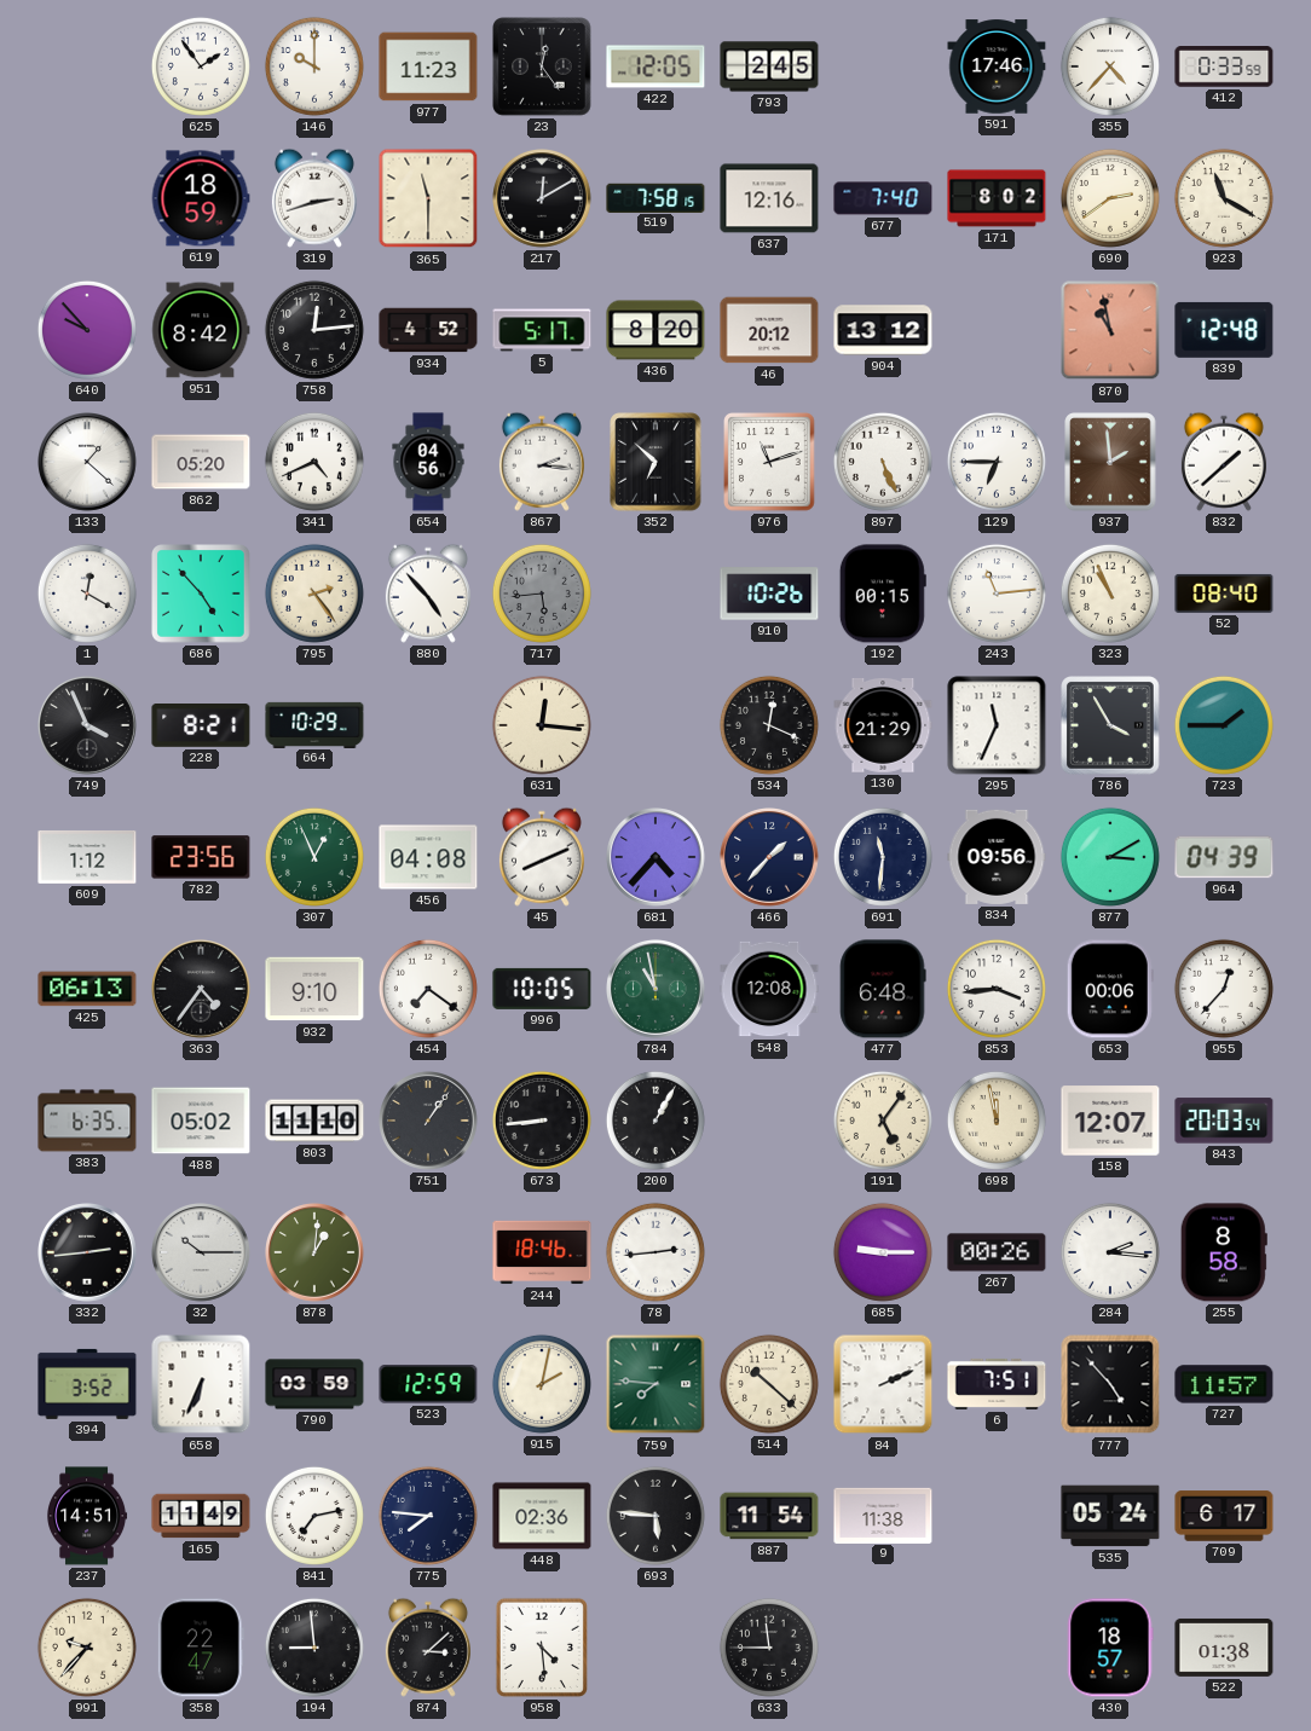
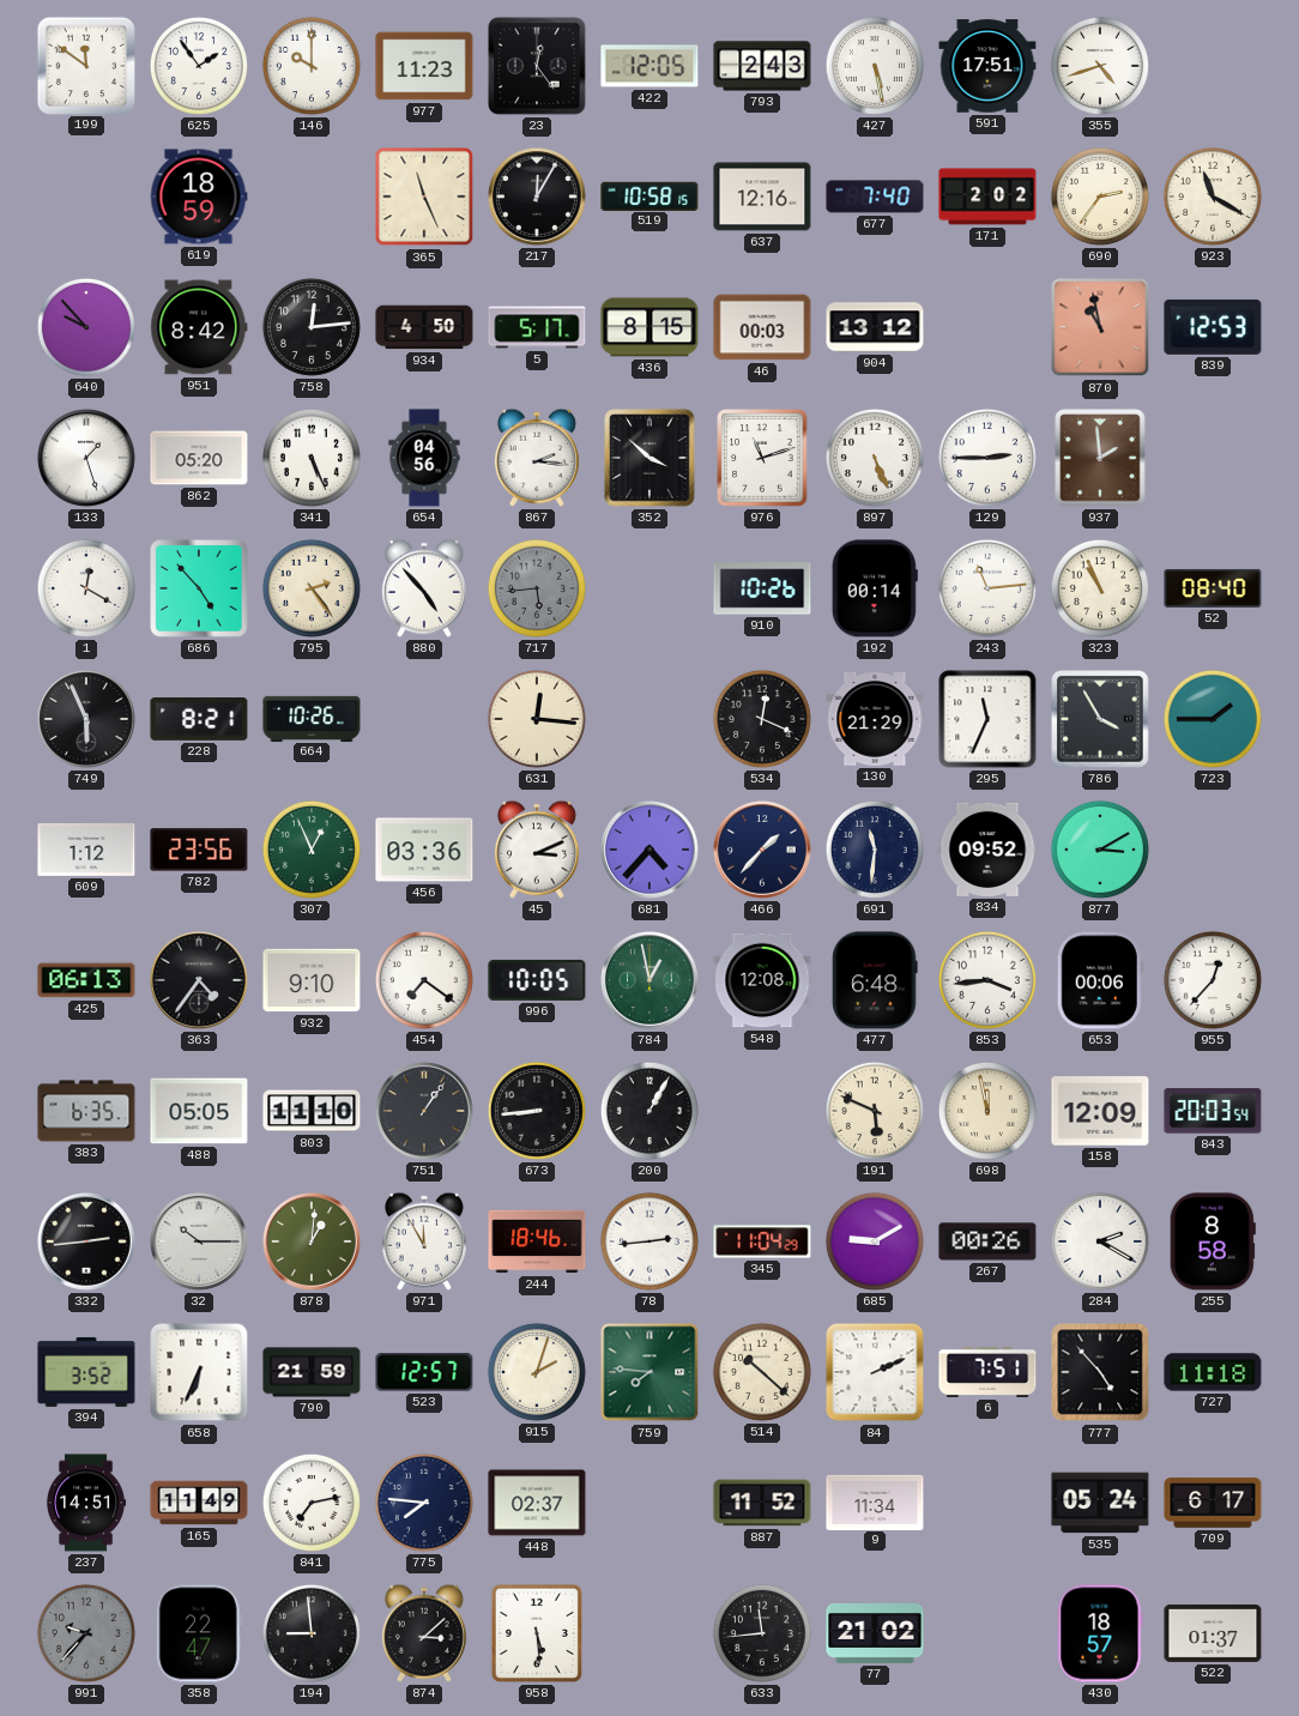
199: none -> 11:51
793: 2:45 -> 2:43
427: none -> 5:28
591: 17:46 -> 17:51
355: 4:37 -> 4:42
412: 0:33 -> none
319: 2:42 -> none
365: 11:30 -> 11:26
217: 12:10 -> 12:05
519: 7:58 -> 10:58
171: 8:02 -> 2:02
690: 2:39 -> 2:36
934: 4:52 -> 4:50
436: 8:20 -> 8:15
46: 20:12 -> 00:03
839: 12:48 -> 12:53
133: 1:22 -> 1:27
341: 4:41 -> 5:26
352: 6:52 -> 3:52
129: 6:45 -> 2:45
832: 1:38 -> none
192: 00:15 -> 00:14
749: 3:56 -> 5:56
664: 10:29 -> 10:26
456: 04:08 -> 03:36
45: 8:11 -> 3:11
834: 09:56 -> 09:52
964: 04:39 -> none
784: 10:58 -> 12:58
488: 05:02 -> 05:05
191: 5:06 -> 5:49
158: 12:07 -> 12:09
971: none -> 11:55
345: none -> 11:04
685: 9:15 -> 9:10
284: 2:16 -> 2:20
790: 03:59 -> 21:59
523: 12:59 -> 12:57
915: 2:02 -> 2:03
727: 11:57 -> 11:18
448: 02:36 -> 02:37
693: 5:46 -> none
887: 11:54 -> 11:52
9: 11:38 -> 11:34
991 dial: cream -> grey
958: 4:29 -> 5:29
633: 11:45 -> 11:44
77: none -> 21:02
522: 01:38 -> 01:37
